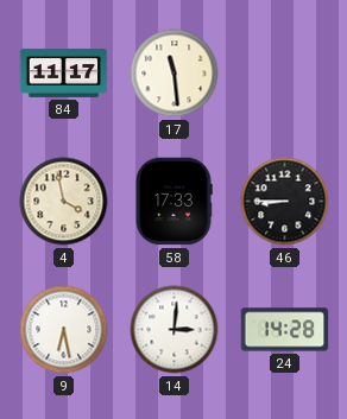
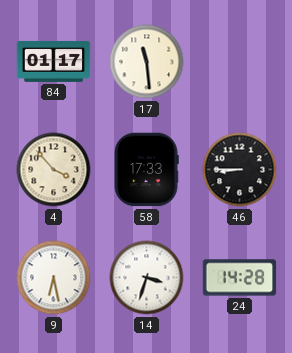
84: 11:17 -> 01:17
4: 3:58 -> 3:53
14: 3:01 -> 3:33
